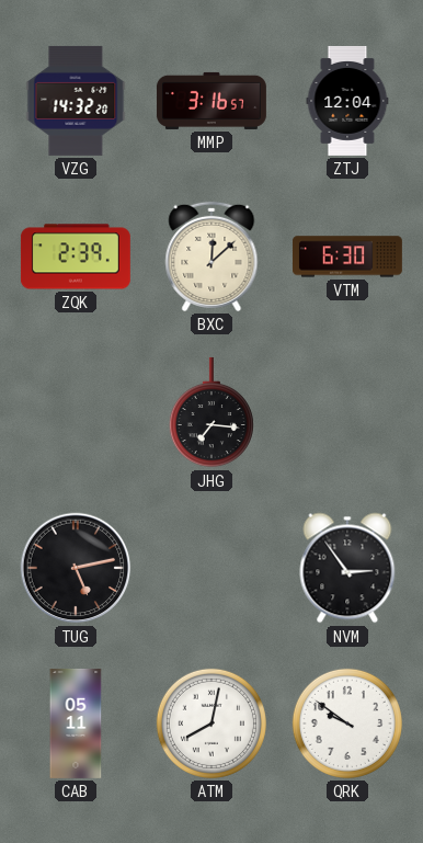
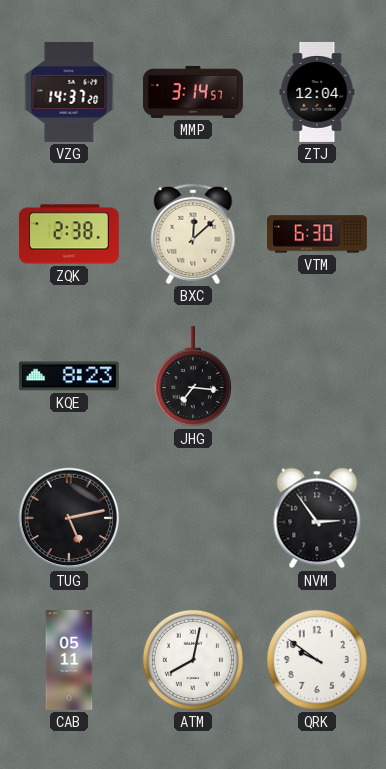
VZG: 14:32 -> 14:37
MMP: 3:16 -> 3:14
ZQK: 2:39 -> 2:38
KQE: none -> 8:23
